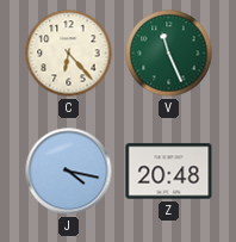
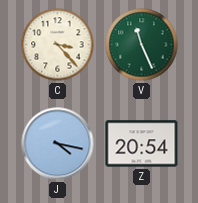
C: 6:23 -> 3:23
Z: 20:48 -> 20:54
